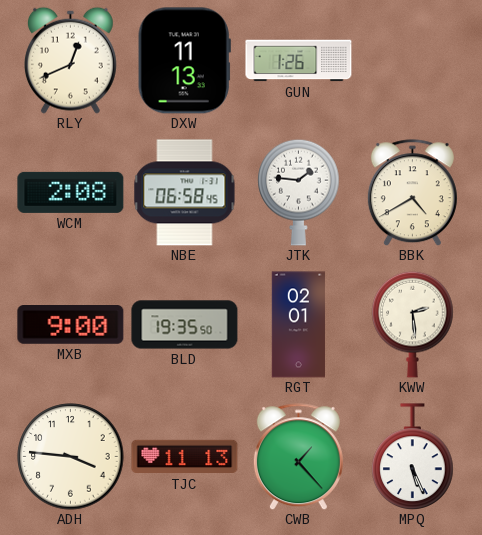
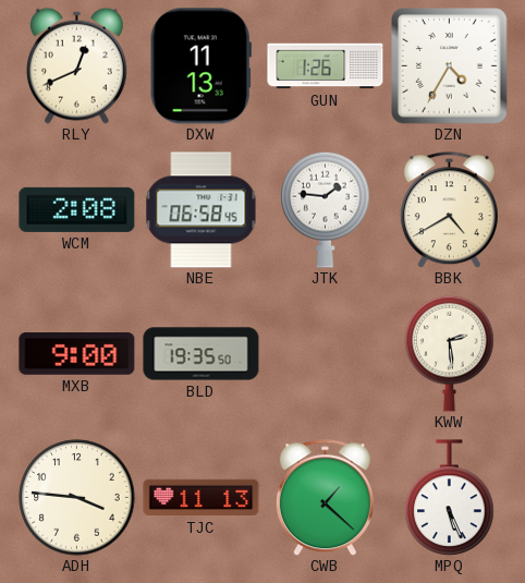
DZN: none -> 4:35
RGT: 02:01 -> none
CWB: 1:23 -> 1:22
